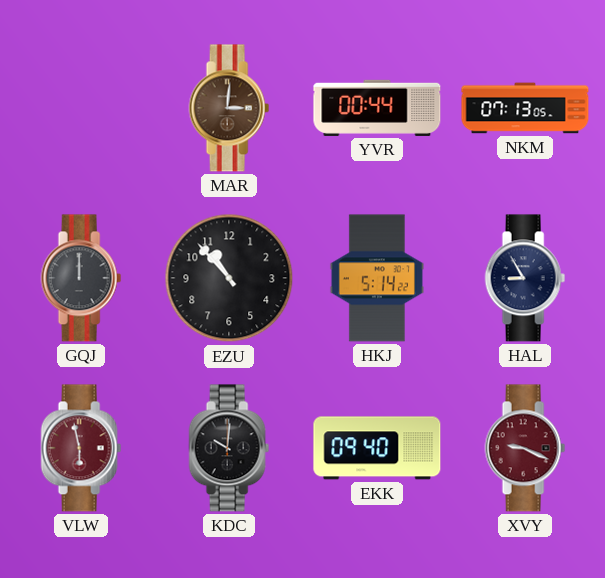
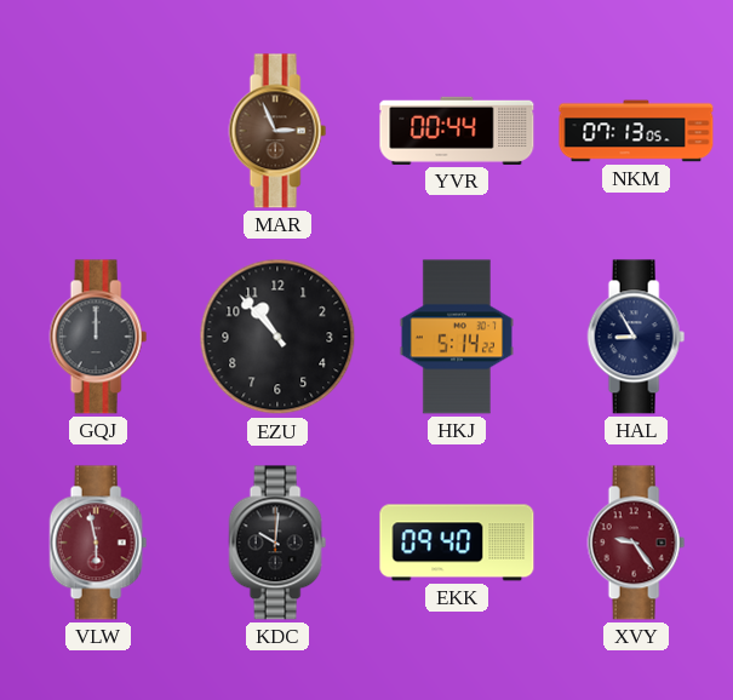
MAR: 3:01 -> 2:56
XVY: 9:19 -> 9:24
